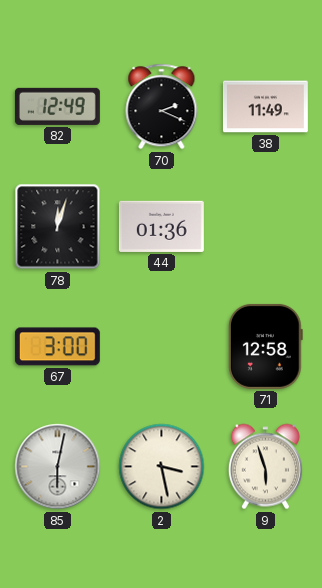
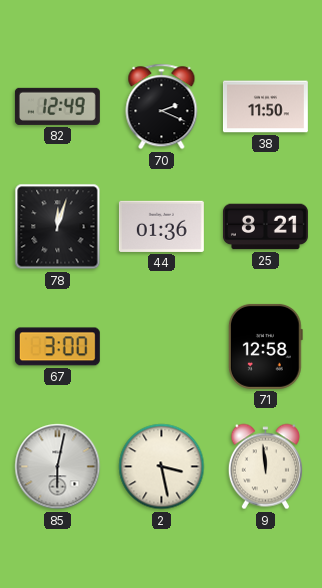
38: 11:49 -> 11:50
25: none -> 8:21
9: 5:57 -> 11:59
